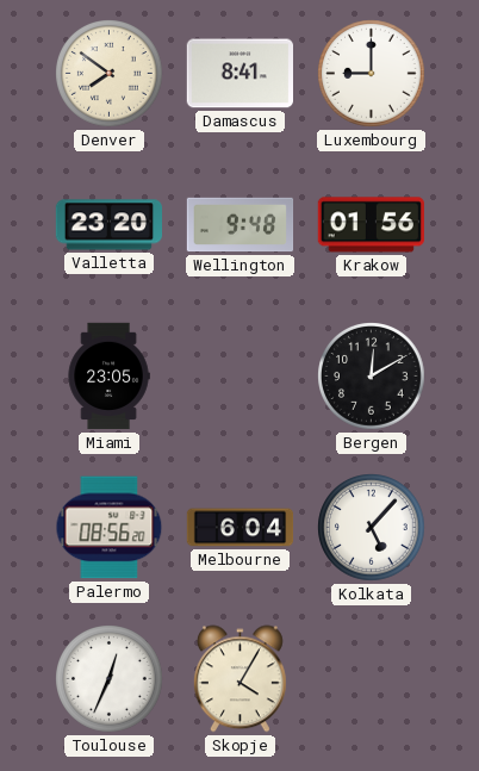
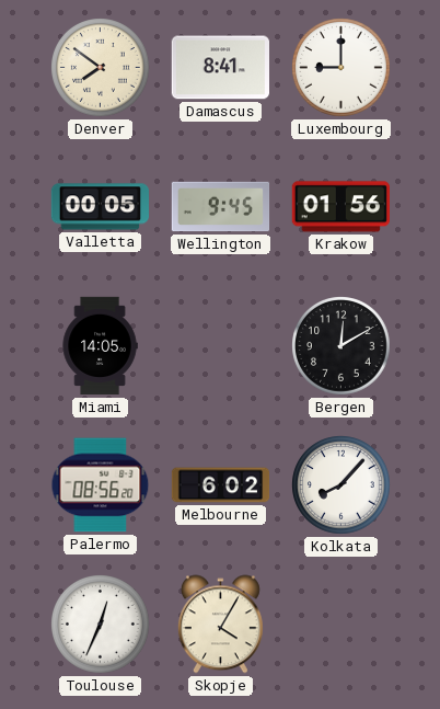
Valletta: 23:20 -> 00:05
Wellington: 9:48 -> 9:45
Miami: 23:05 -> 14:05
Melbourne: 6:04 -> 6:02
Kolkata: 5:07 -> 8:07
